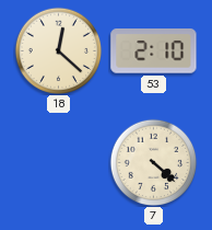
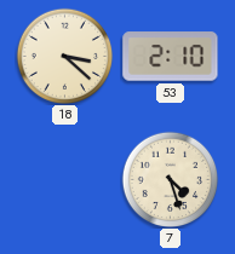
18: 12:22 -> 3:22
7: 4:22 -> 4:27
